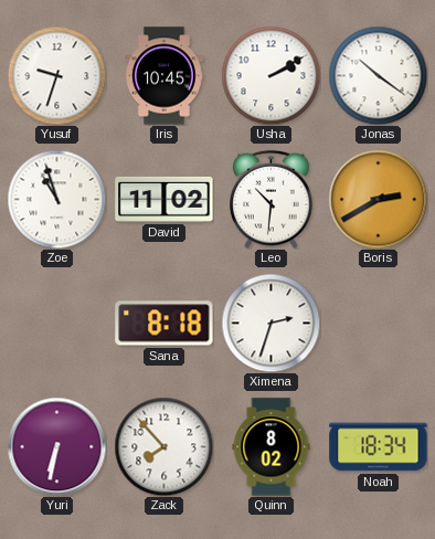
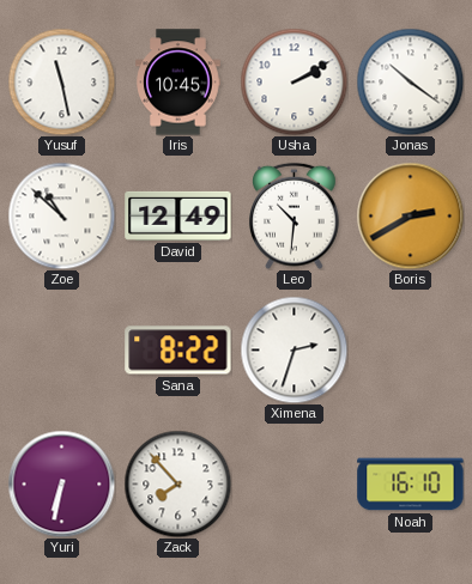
Yusuf: 9:33 -> 11:28
Zoe: 10:57 -> 10:52
David: 11:02 -> 12:49
Sana: 8:18 -> 8:22
Quinn: 8:02 -> none
Noah: 18:34 -> 16:10
